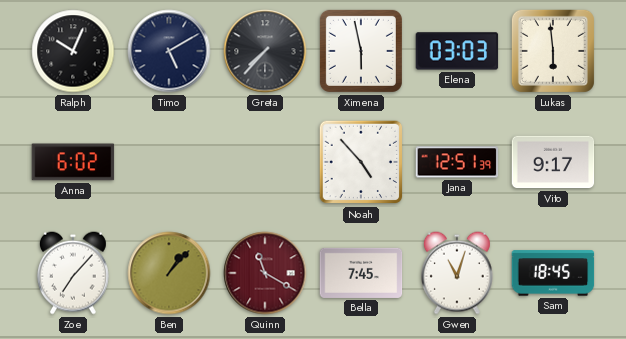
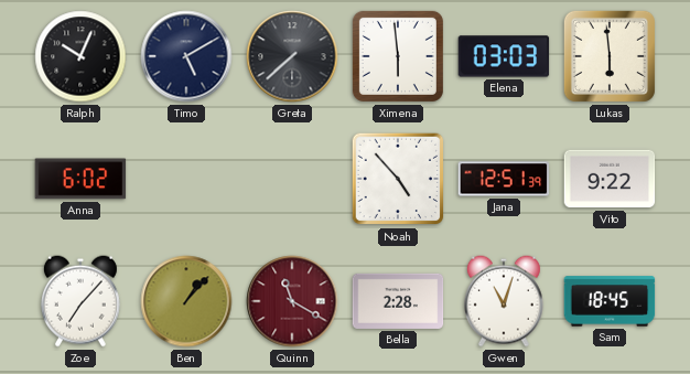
Greta: 7:37 -> 7:38
Ximena: 5:58 -> 5:59
Vito: 9:17 -> 9:22
Bella: 7:45 -> 2:28
